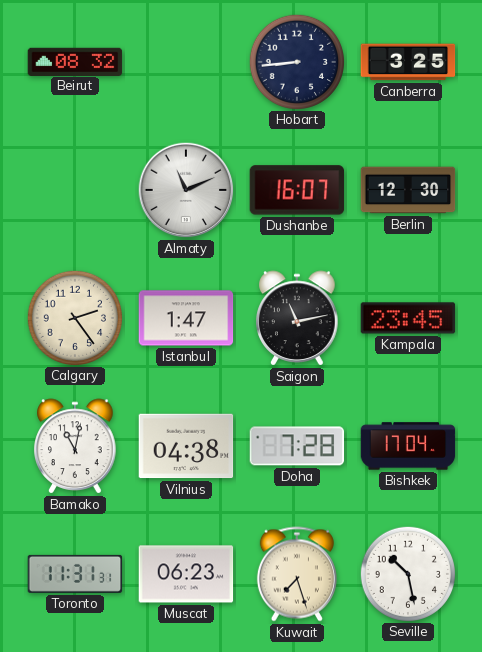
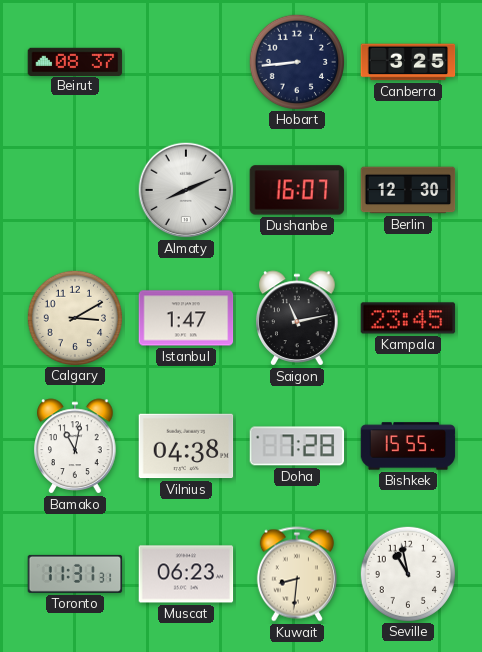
Beirut: 08:32 -> 08:37
Almaty: 11:11 -> 8:11
Calgary: 2:24 -> 3:10
Bishkek: 17:04 -> 15:55
Kuwait: 7:27 -> 8:31
Seville: 10:28 -> 10:58
